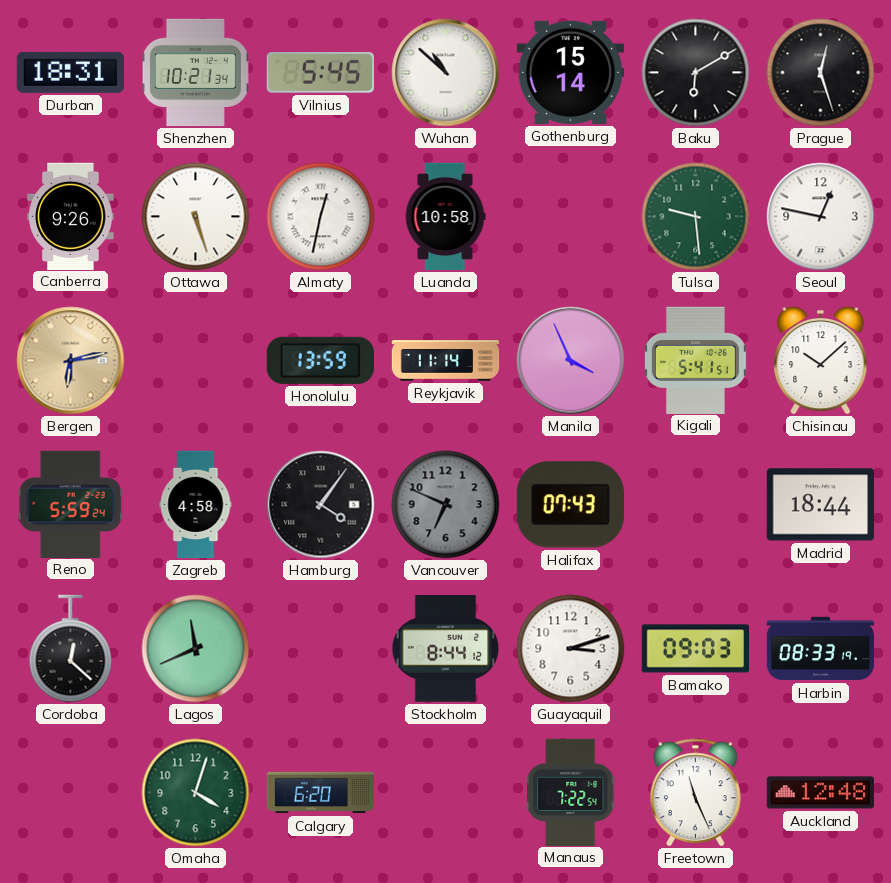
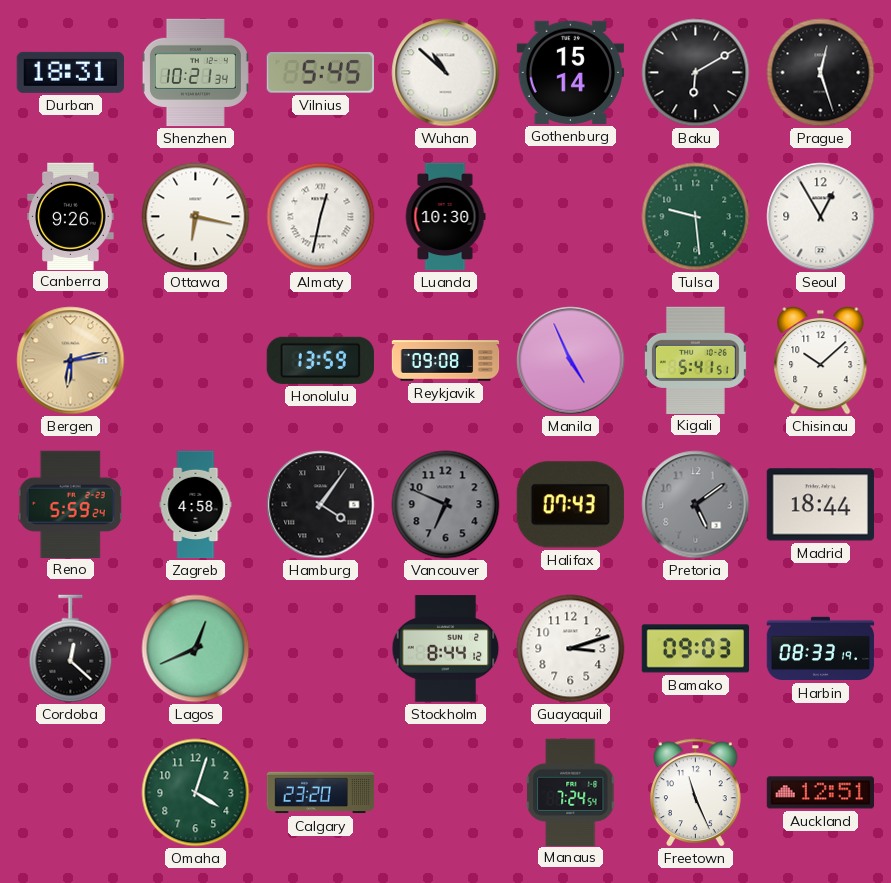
Ottawa: 5:27 -> 6:17
Luanda: 10:58 -> 10:30
Seoul: 12:47 -> 12:55
Reykjavik: 11:14 -> 09:08
Manila: 3:56 -> 4:56
Pretoria: none -> 5:09
Lagos: 11:41 -> 12:41
Calgary: 6:20 -> 23:20
Manaus: 7:22 -> 7:24
Auckland: 12:48 -> 12:51
